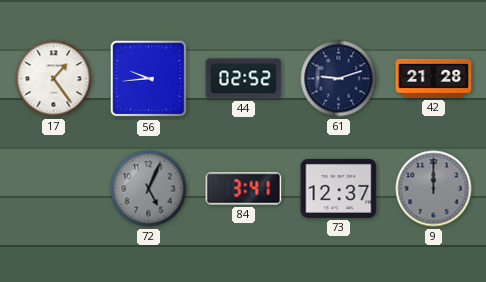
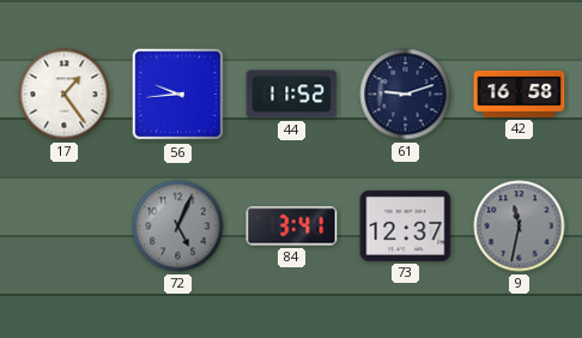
44: 02:52 -> 11:52
42: 21:28 -> 16:58
9: 12:00 -> 11:32
